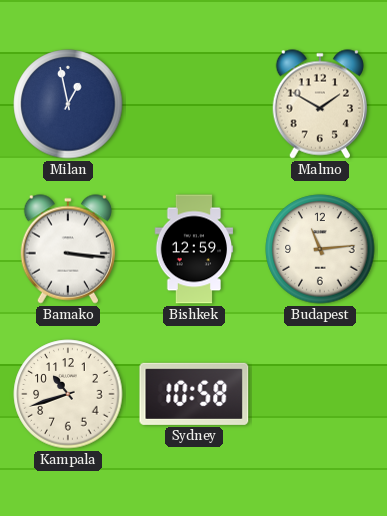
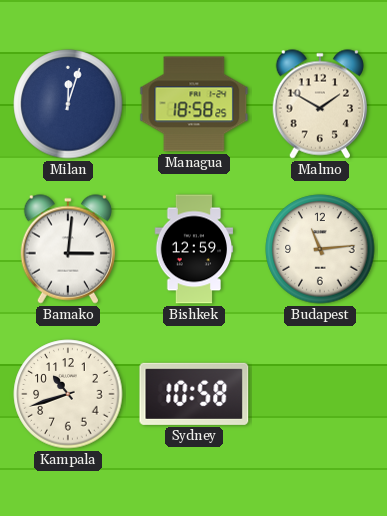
Milan: 12:58 -> 12:03
Managua: none -> 18:58
Bamako: 3:16 -> 3:01
